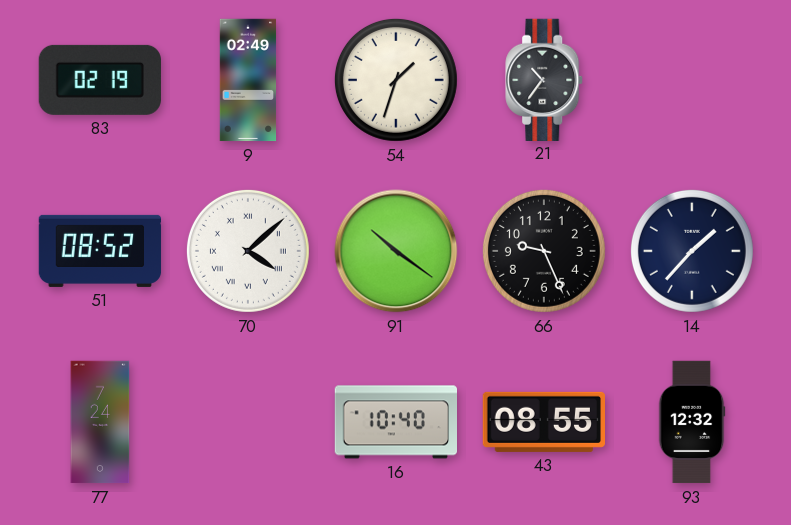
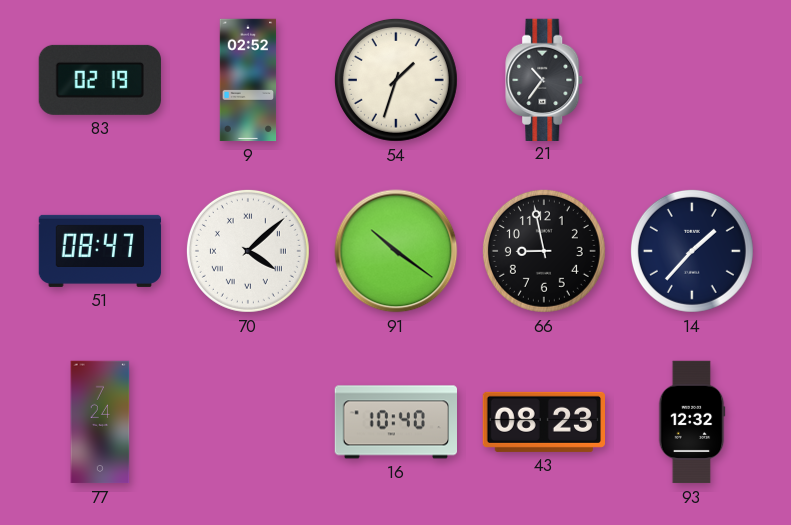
9: 02:49 -> 02:52
51: 08:52 -> 08:47
66: 9:26 -> 8:58
43: 08:55 -> 08:23
